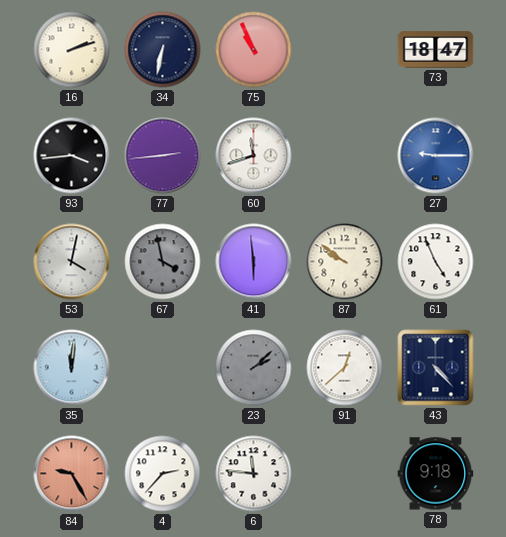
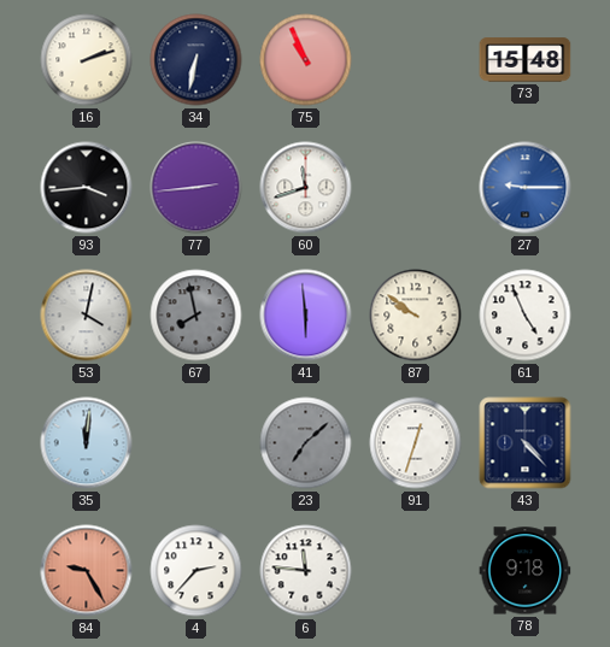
73: 18:47 -> 15:48
67: 3:58 -> 7:58
23: 2:08 -> 7:08
91: 12:38 -> 12:33
